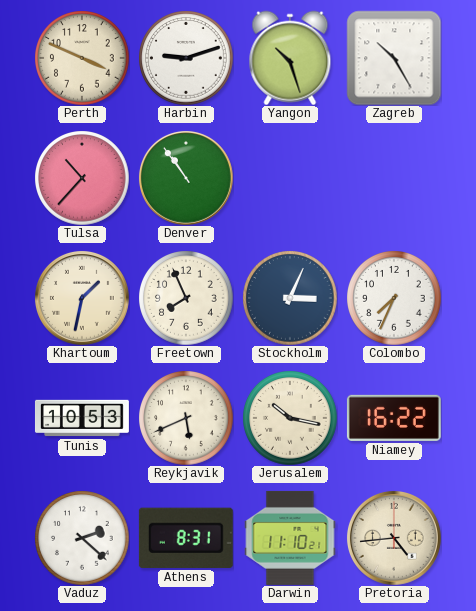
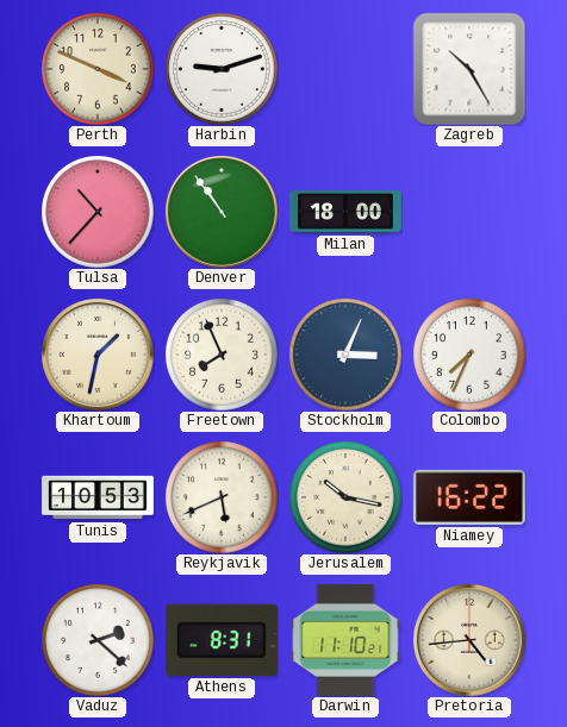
Yangon: 10:27 -> none
Milan: none -> 18:00
